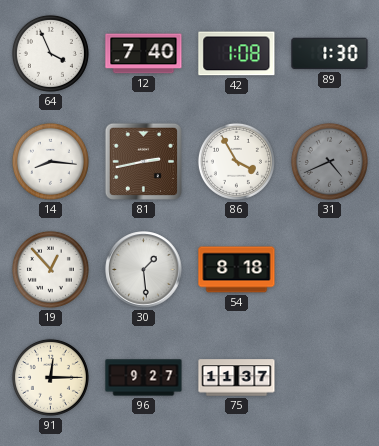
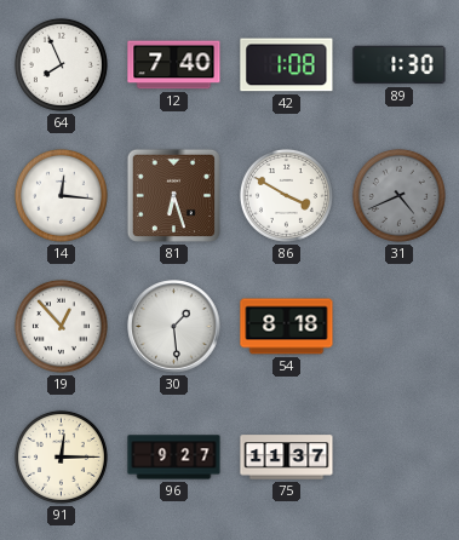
64: 3:56 -> 7:56
14: 8:16 -> 12:16
81: 2:43 -> 6:27
86: 3:55 -> 3:50
